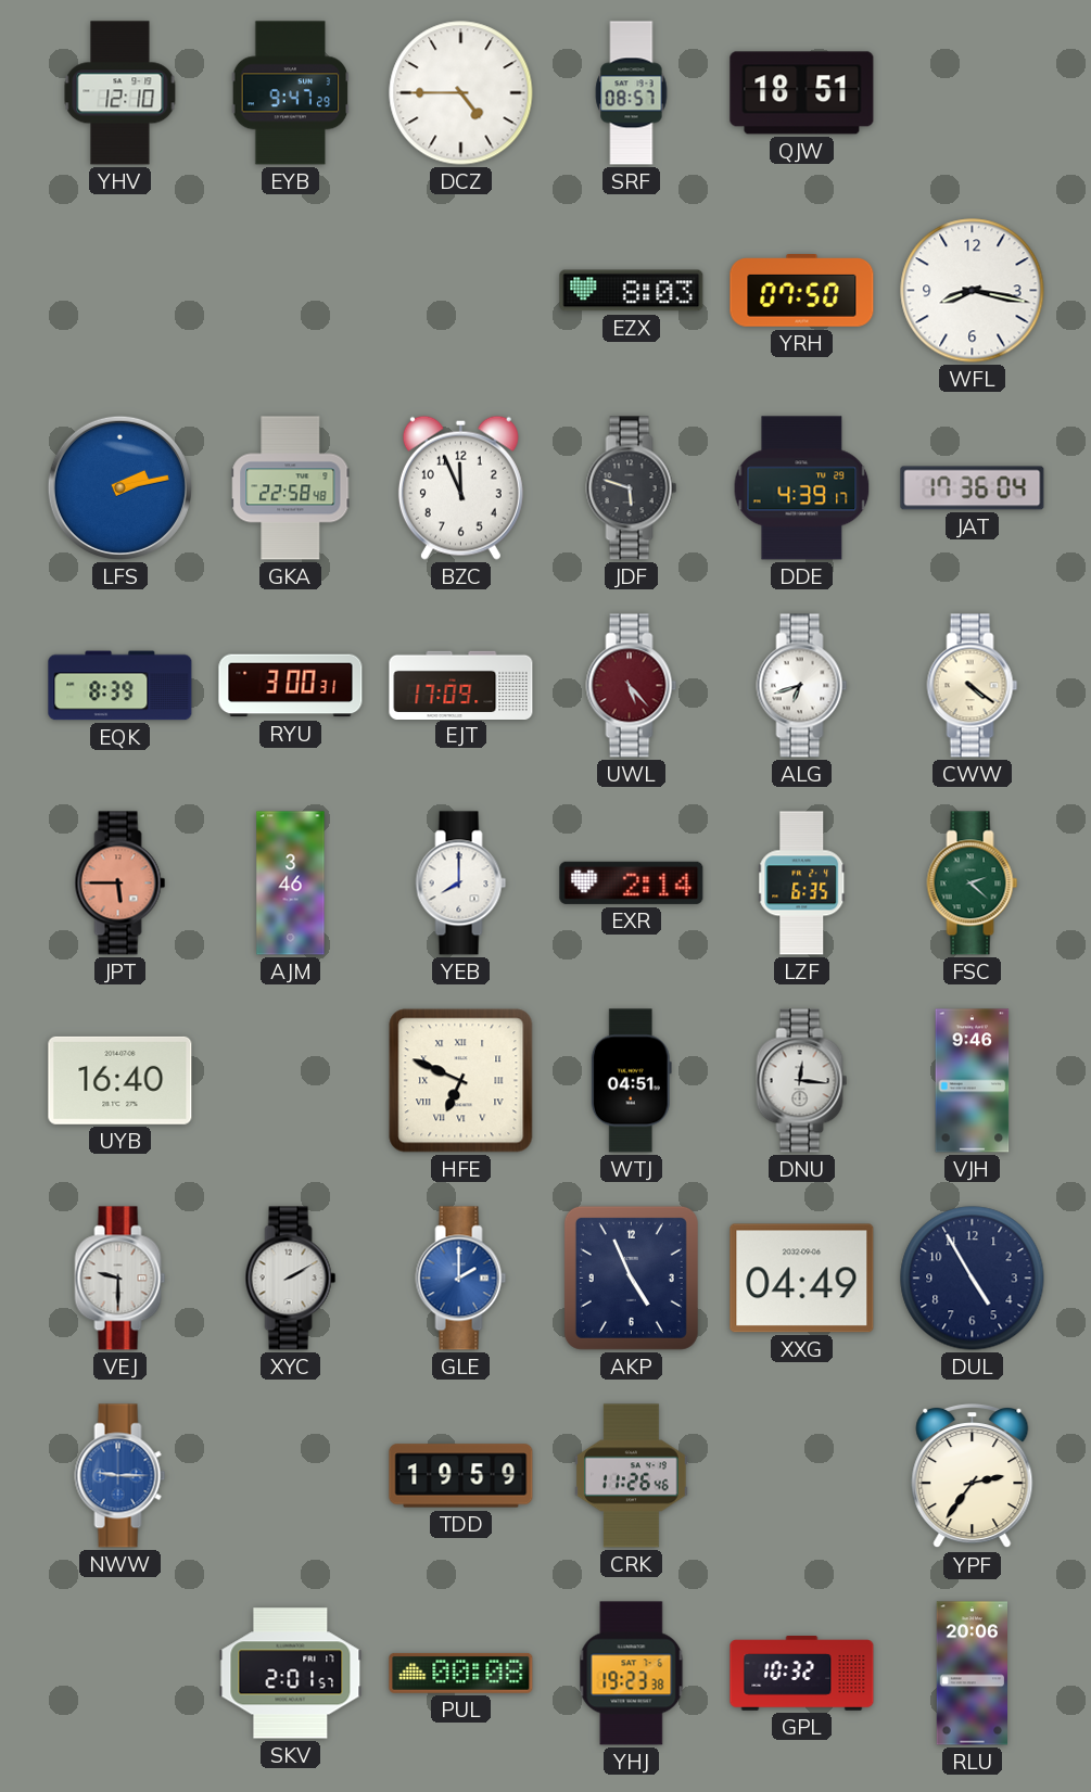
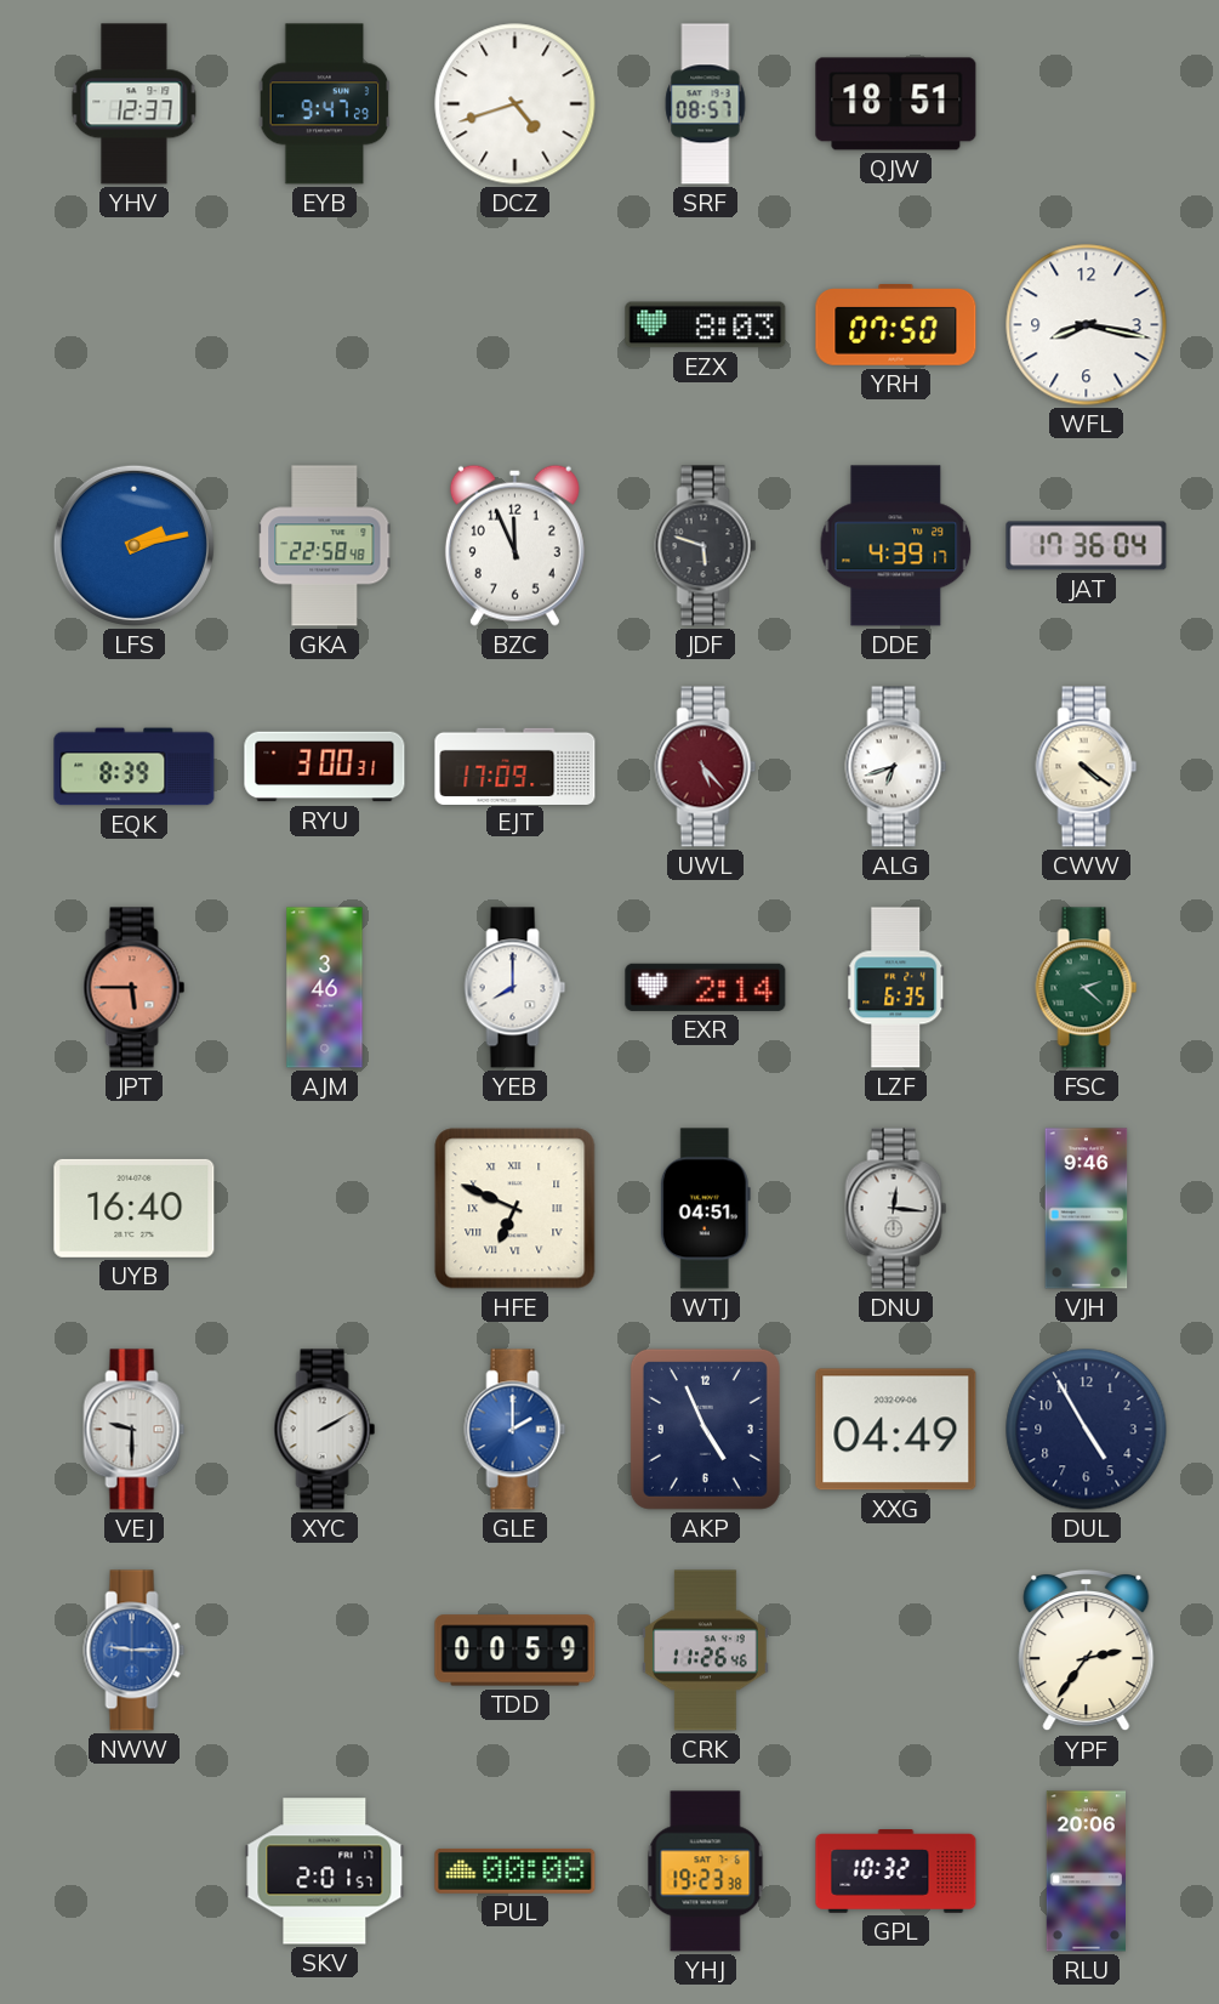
YHV: 12:10 -> 12:37
DCZ: 4:45 -> 4:42
TDD: 19:59 -> 00:59
